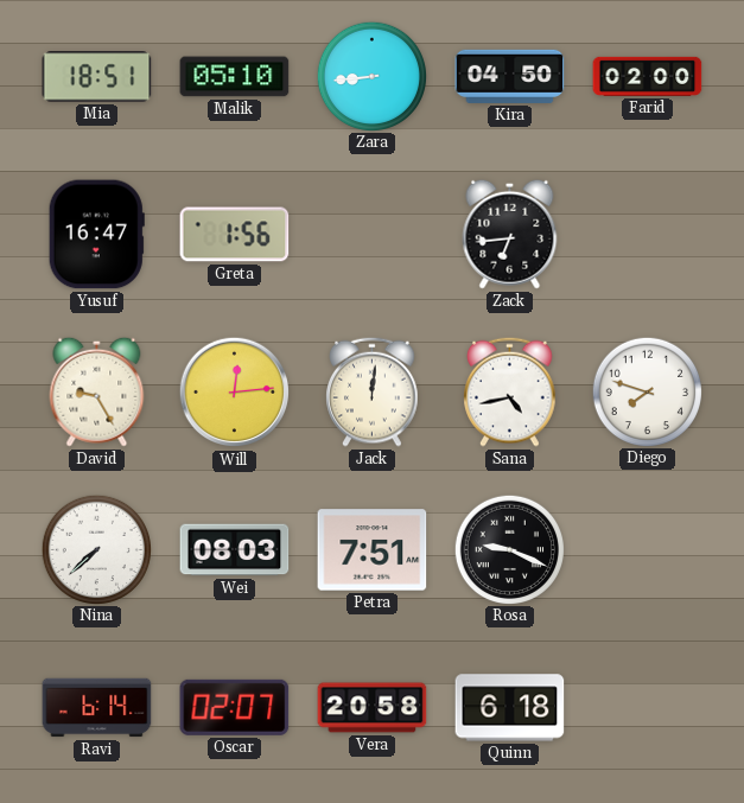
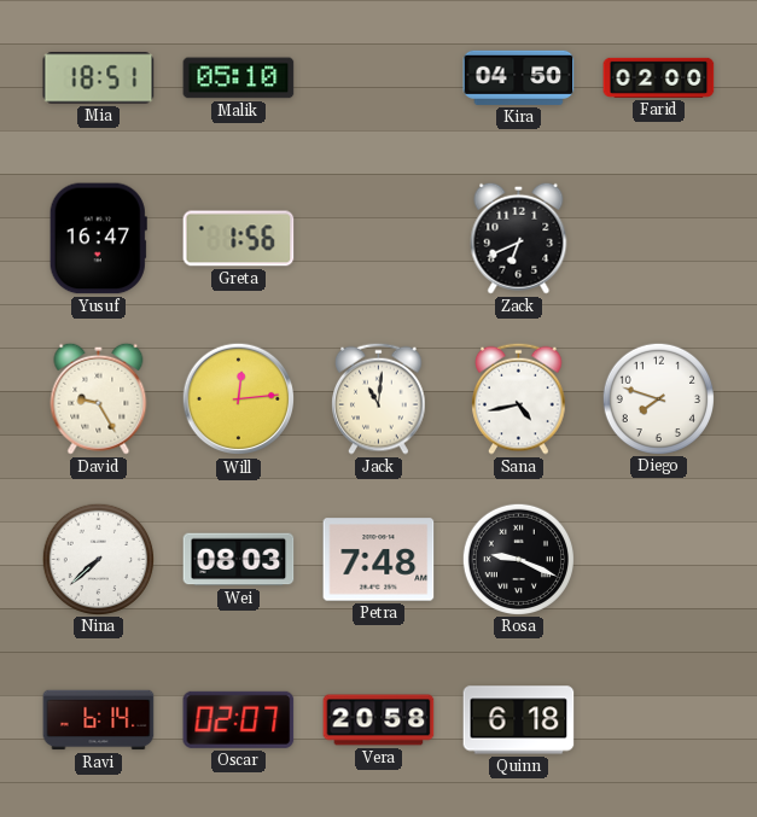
Zara: 8:44 -> none
Zack: 6:44 -> 6:41
Jack: 12:01 -> 11:01
Petra: 7:51 -> 7:48
